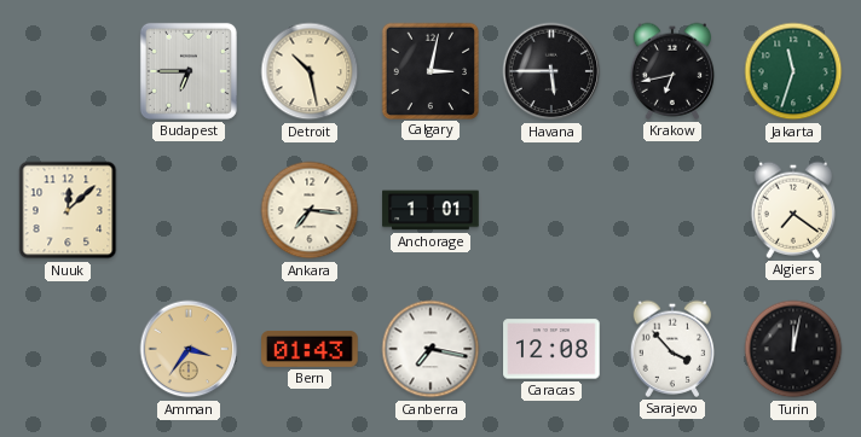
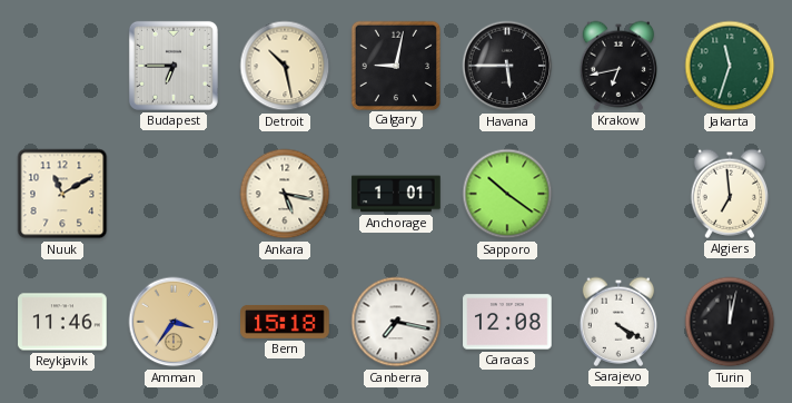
Calgary: 3:02 -> 9:02
Nuuk: 12:08 -> 11:10
Ankara: 7:16 -> 5:17
Sapporo: none -> 10:21
Algiers: 7:21 -> 6:59
Reykjavik: none -> 11:46
Bern: 01:43 -> 15:18
Sarajevo: 3:53 -> 4:20
